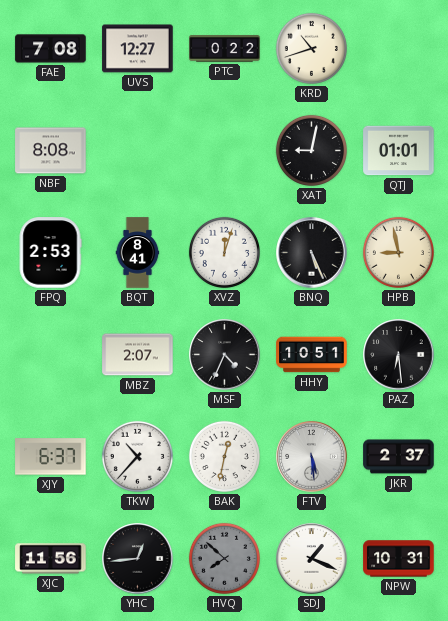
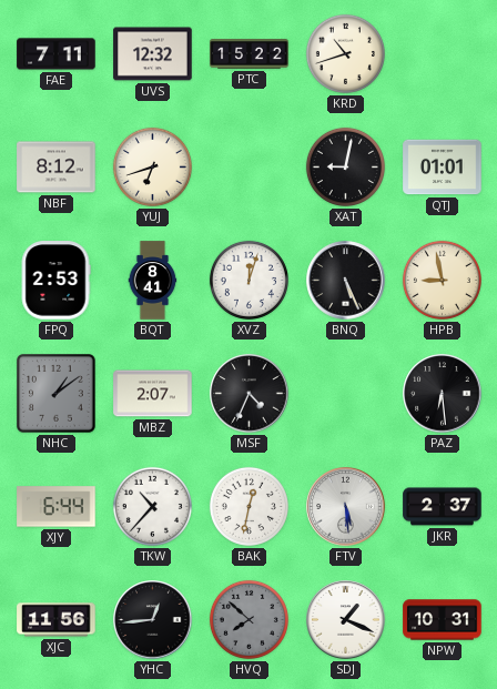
FAE: 7:08 -> 7:11
UVS: 12:27 -> 12:32
PTC: 0:22 -> 15:22
NBF: 8:08 -> 8:12
YUJ: none -> 6:42
NHC: none -> 1:09
HHY: 10:51 -> none
XJY: 6:37 -> 6:44
